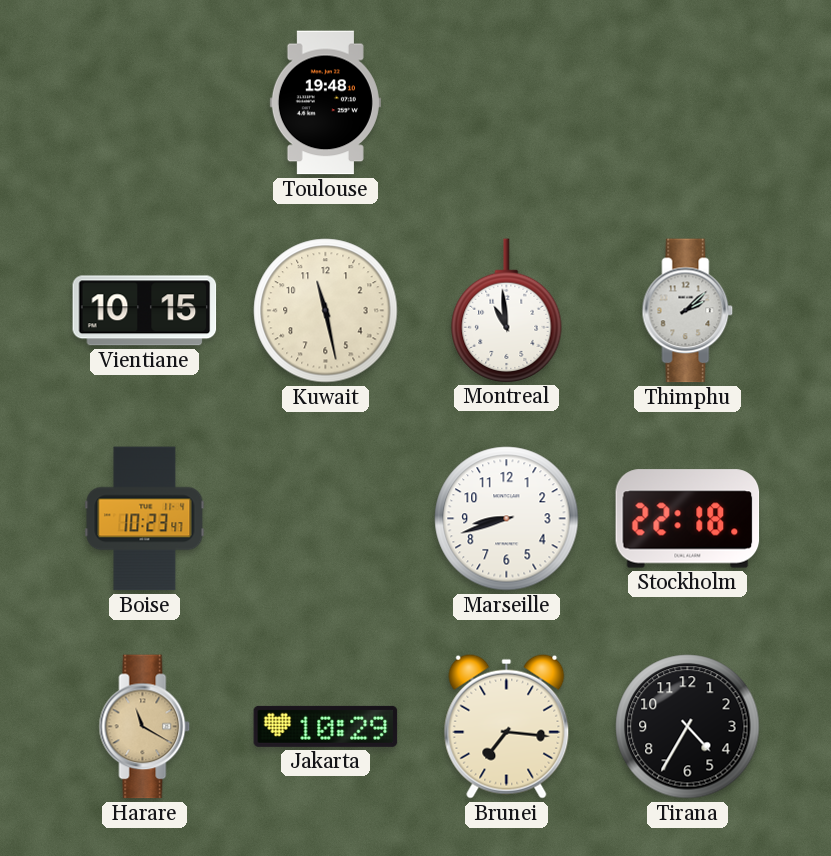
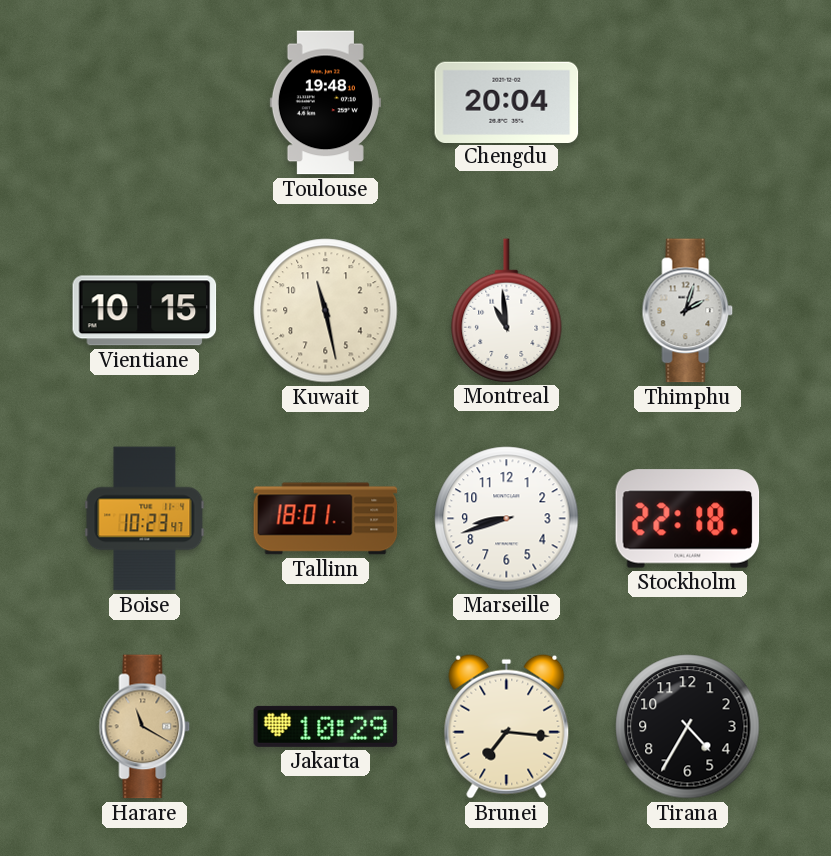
Chengdu: none -> 20:04
Thimphu: 2:08 -> 2:03
Tallinn: none -> 18:01
